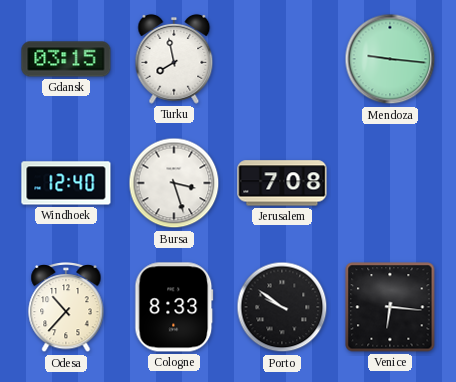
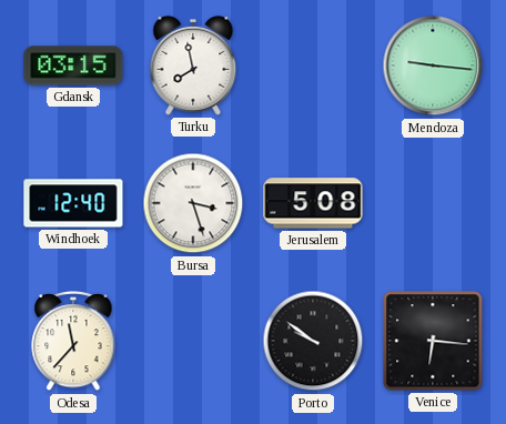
Jerusalem: 7:08 -> 5:08
Odesa: 10:37 -> 11:37
Cologne: 8:33 -> none
